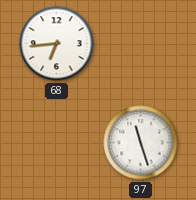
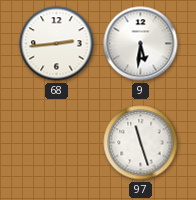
68: 6:44 -> 2:44
9: none -> 5:31
